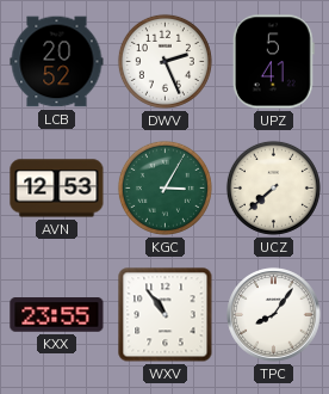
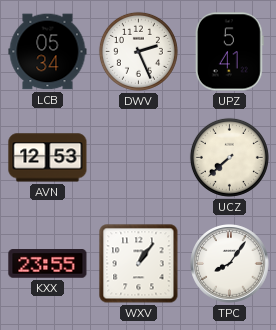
LCB: 20:52 -> 05:34
KGC: 3:05 -> none
WXV: 10:54 -> 1:06
